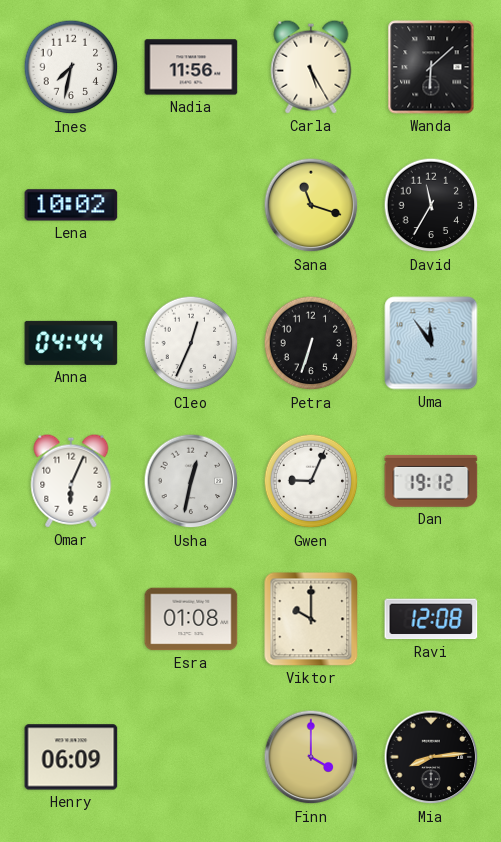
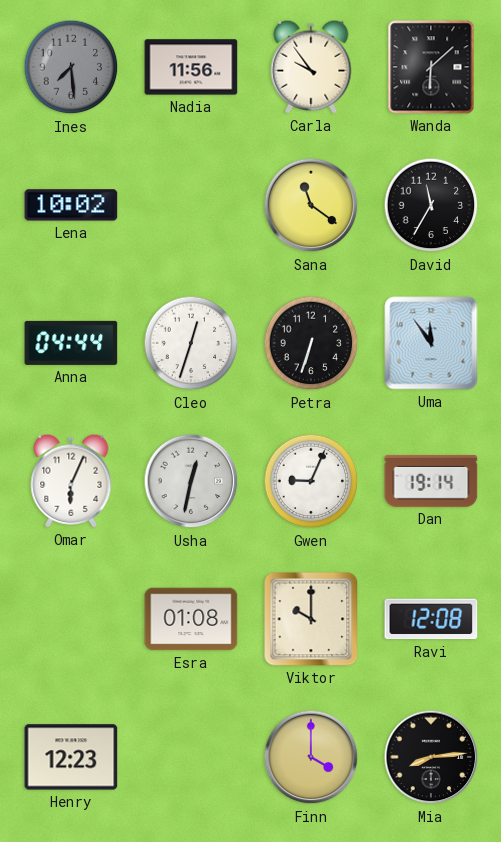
Ines: 7:32 -> 7:29
Ines dial: white -> grey
Carla: 5:25 -> 9:54
Sana: 11:18 -> 11:21
Cleo: 12:34 -> 12:33
Dan: 19:12 -> 19:14
Henry: 06:09 -> 12:23
